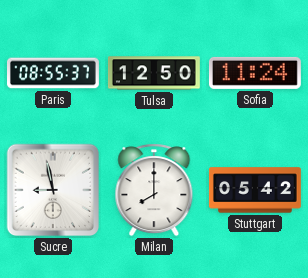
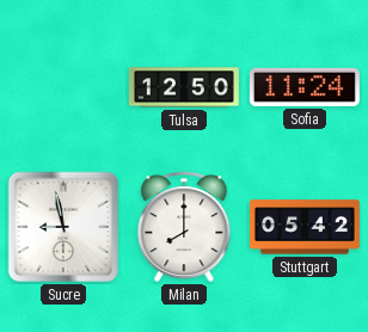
Paris: 08:55 -> none
